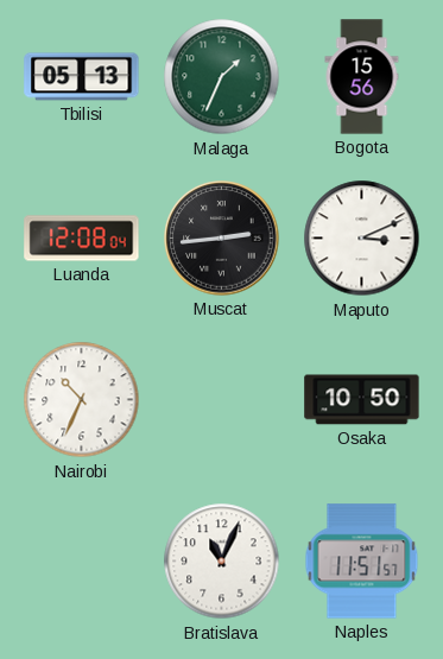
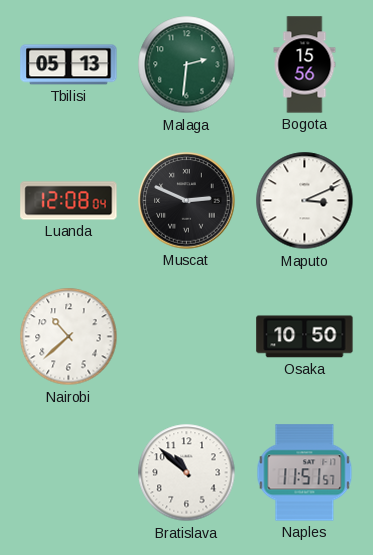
Malaga: 1:34 -> 2:31
Muscat: 2:44 -> 2:49
Nairobi: 10:34 -> 10:38
Bratislava: 11:04 -> 10:52
